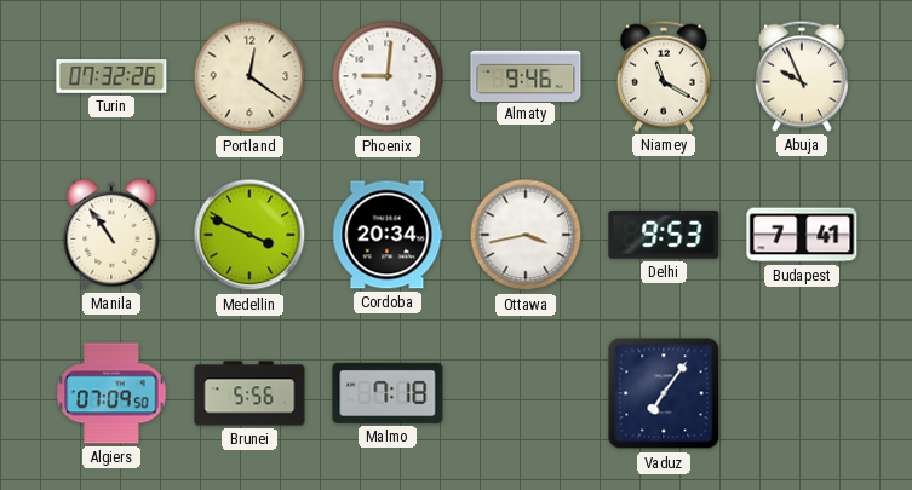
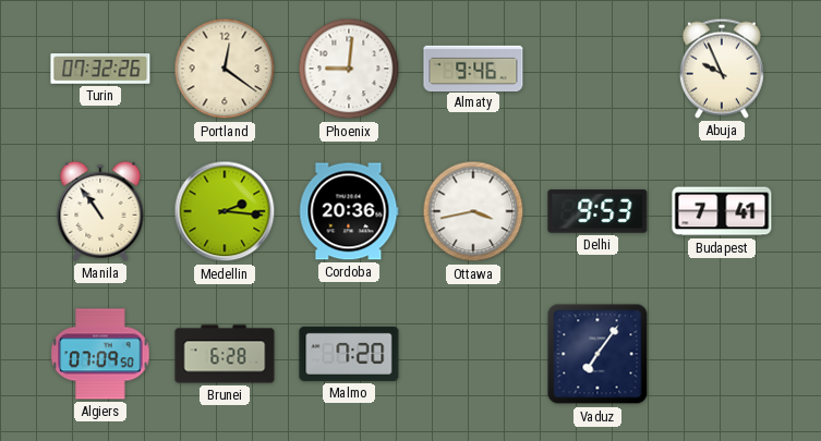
Niamey: 11:20 -> none
Medellin: 3:49 -> 2:16
Cordoba: 20:34 -> 20:36
Brunei: 5:56 -> 6:28
Malmo: 7:18 -> 7:20
